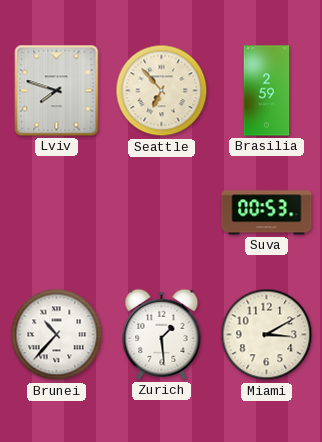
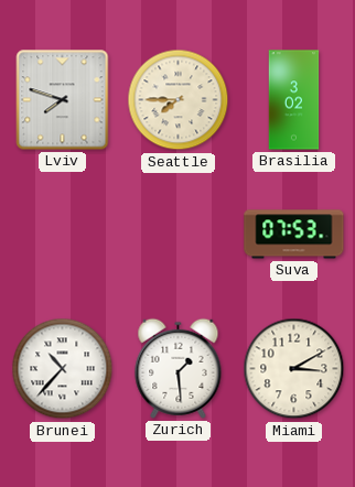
Seattle: 6:53 -> 7:45
Brasilia: 2:59 -> 3:02
Suva: 00:53 -> 07:53
